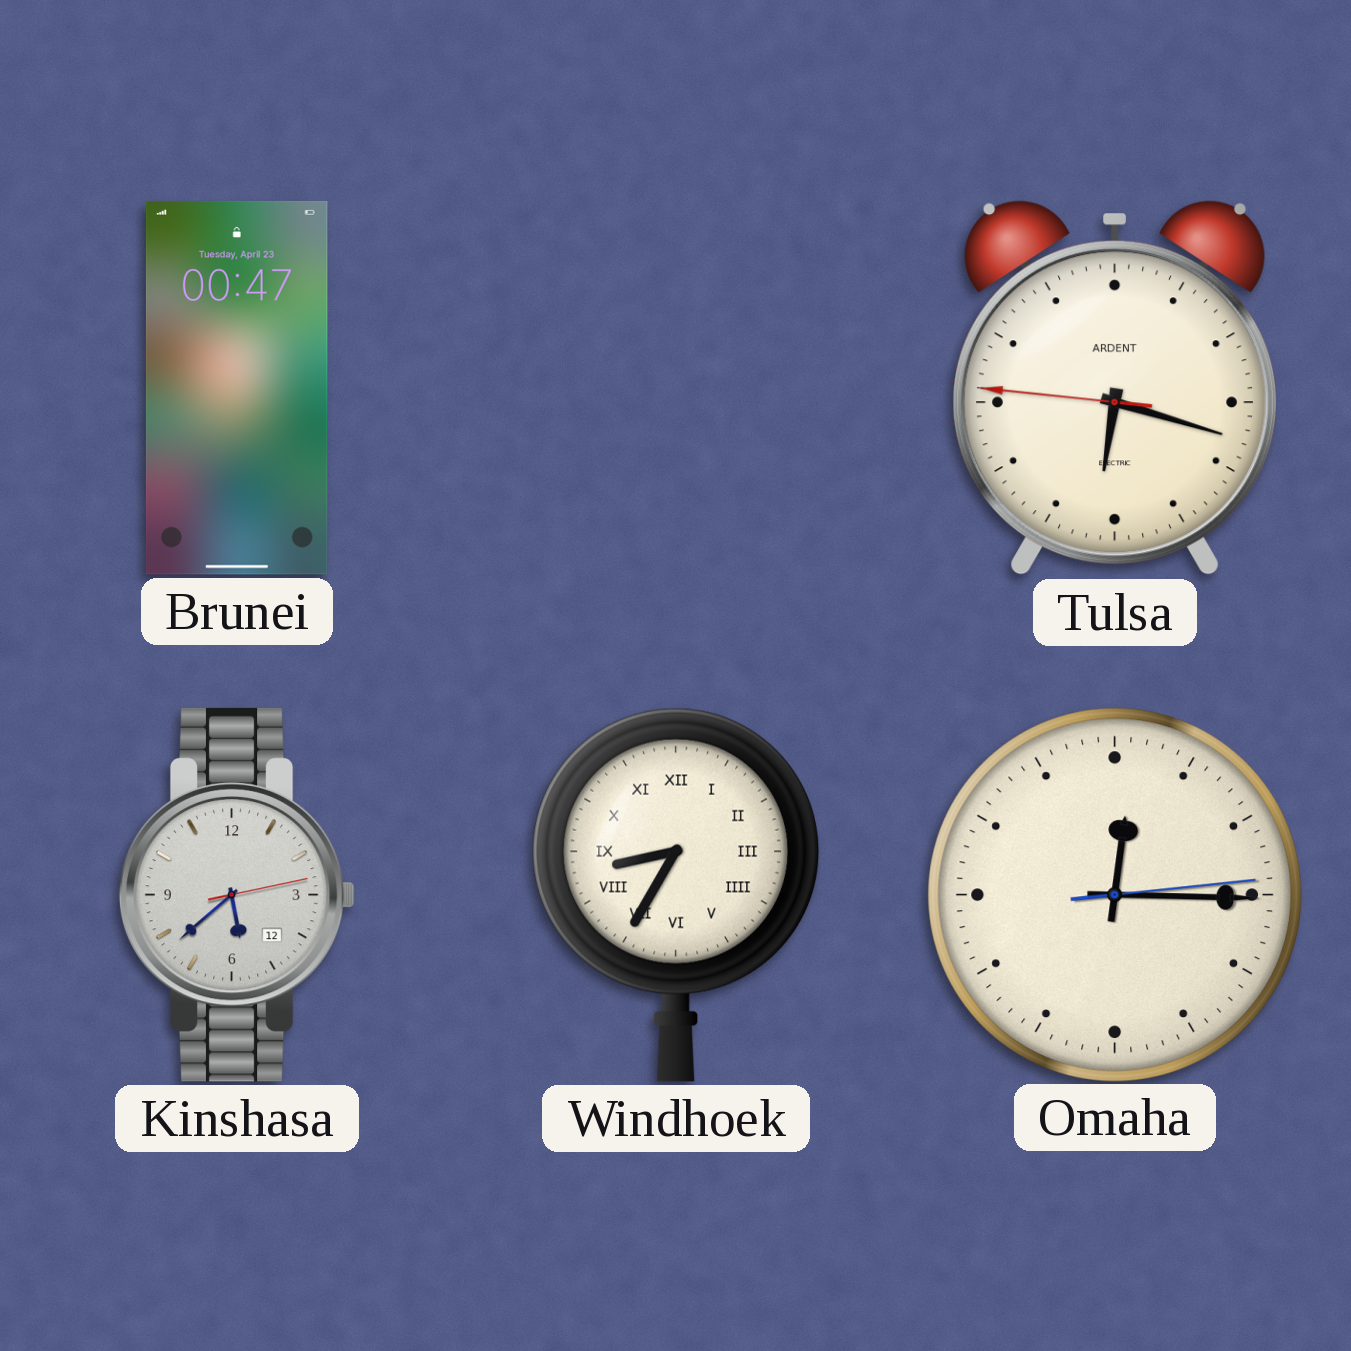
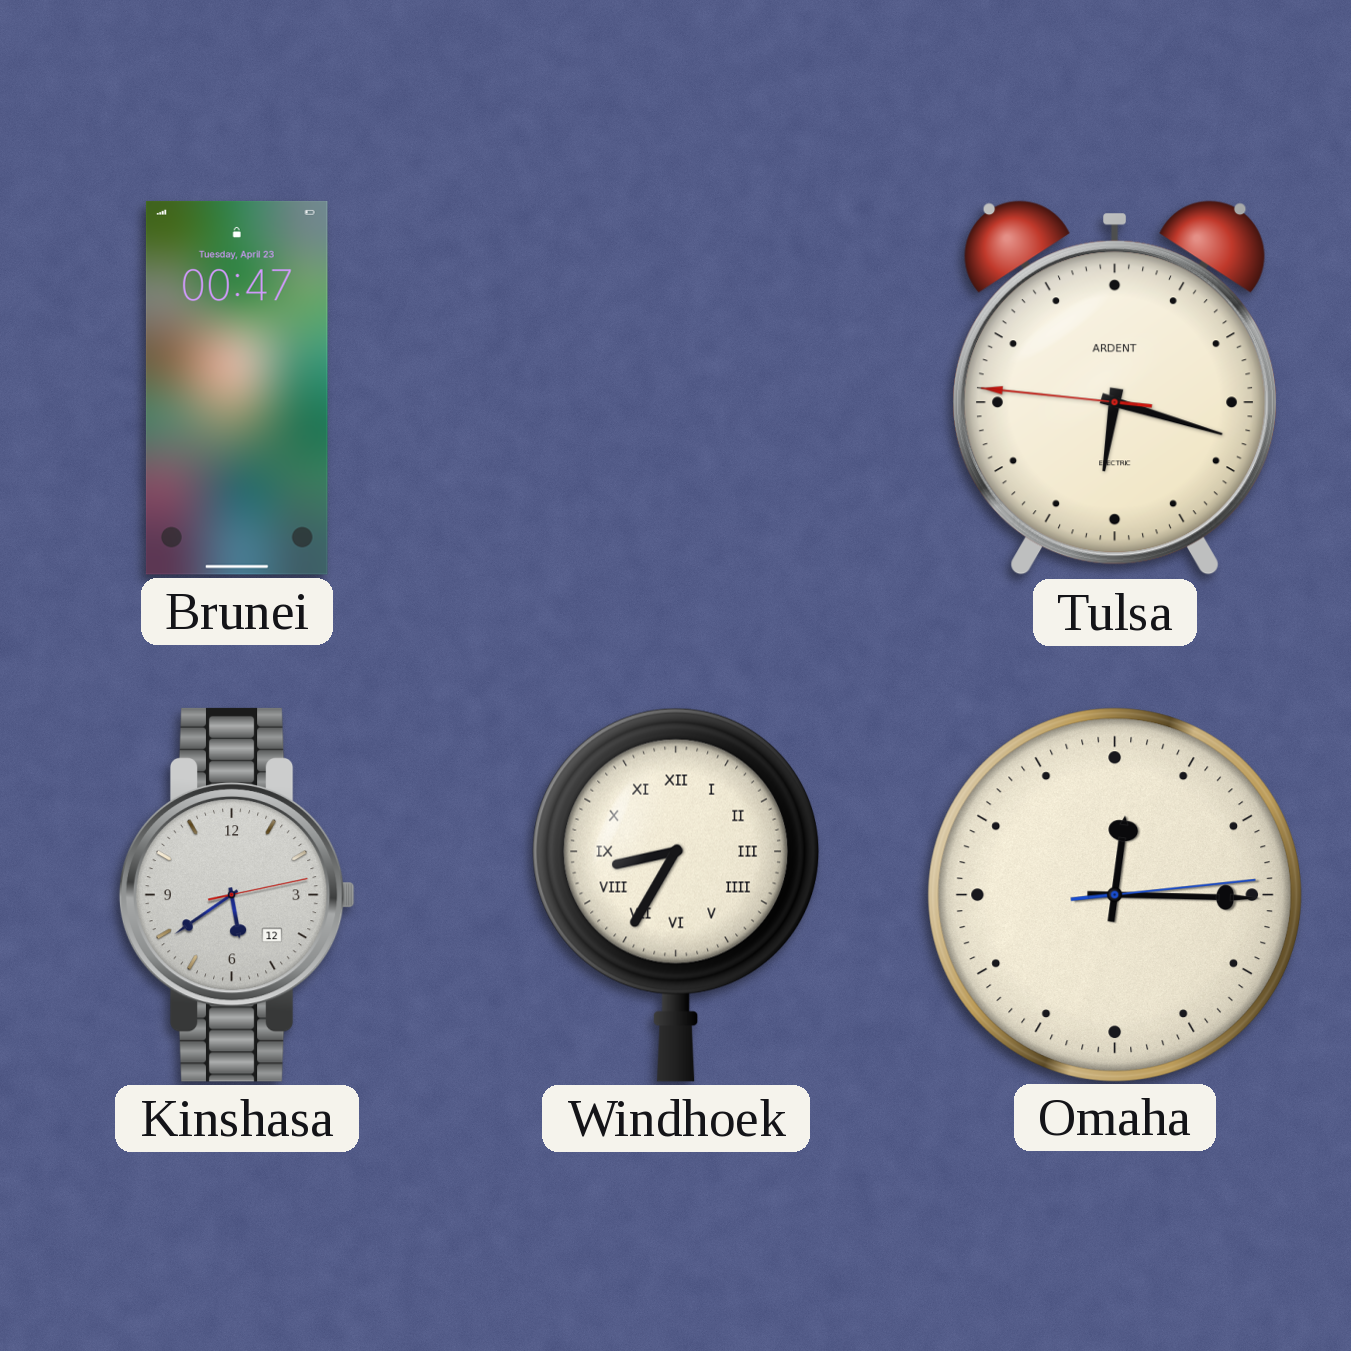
Kinshasa: 5:38 -> 5:39
